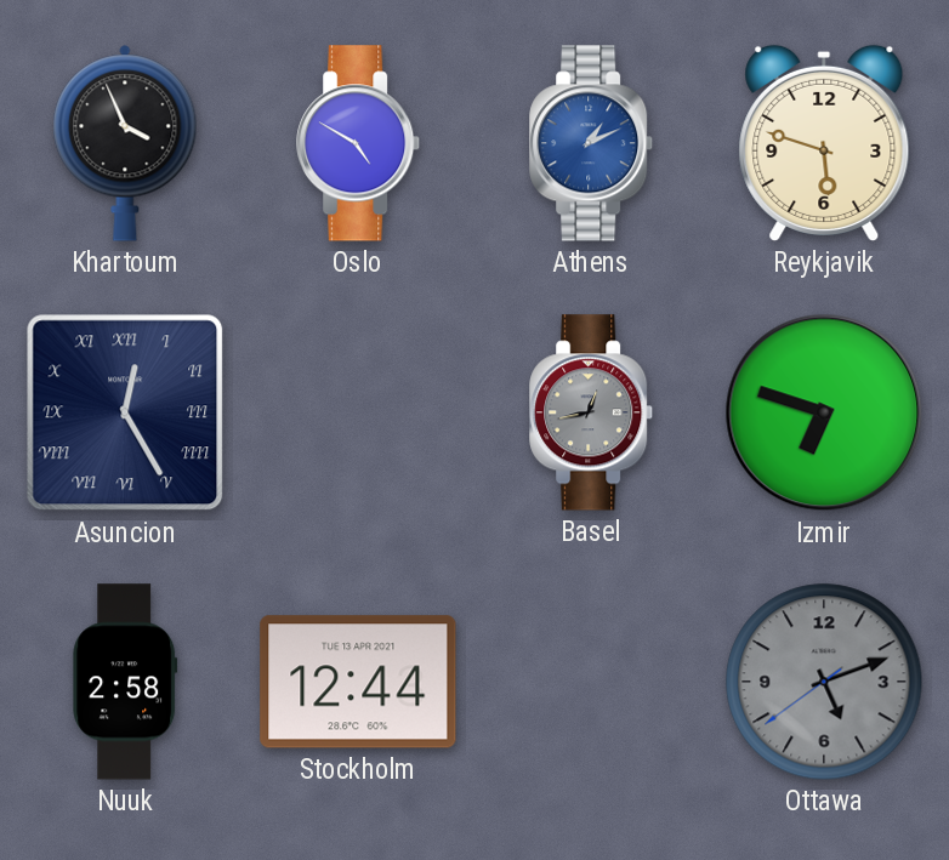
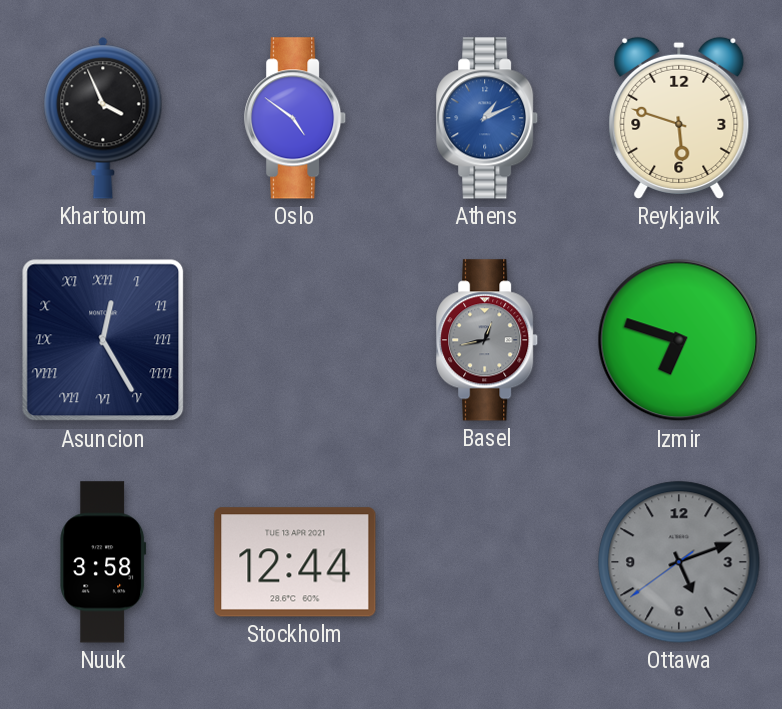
Oslo: 4:50 -> 4:51
Nuuk: 2:58 -> 3:58
